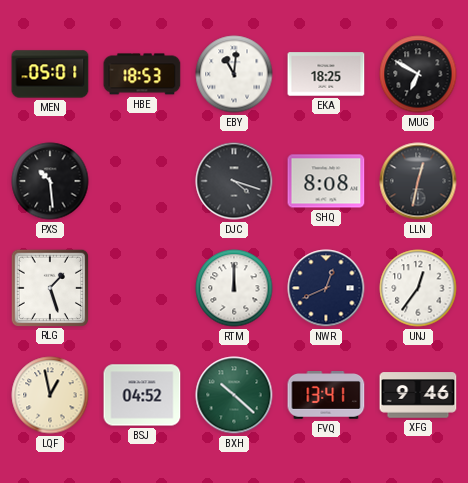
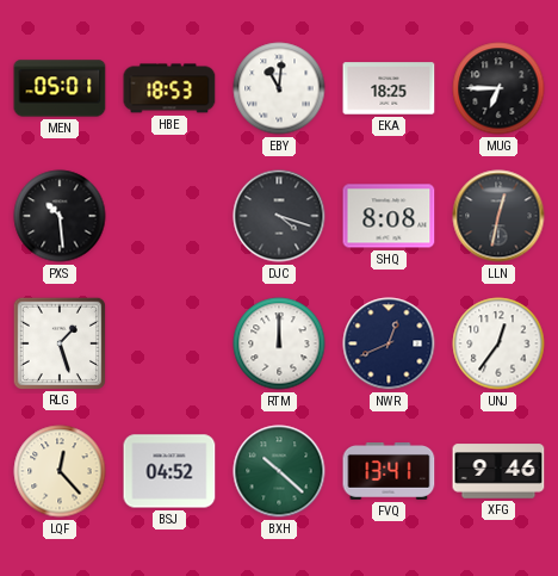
MUG: 6:50 -> 6:45
LQF: 12:58 -> 12:23
